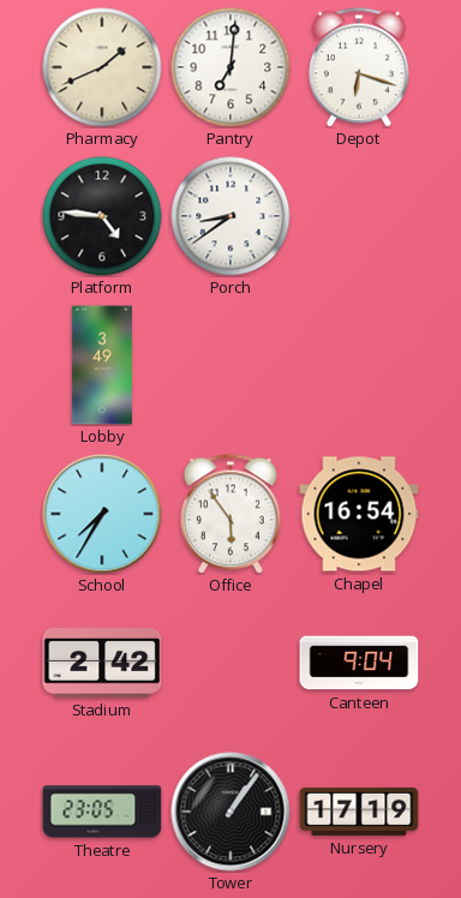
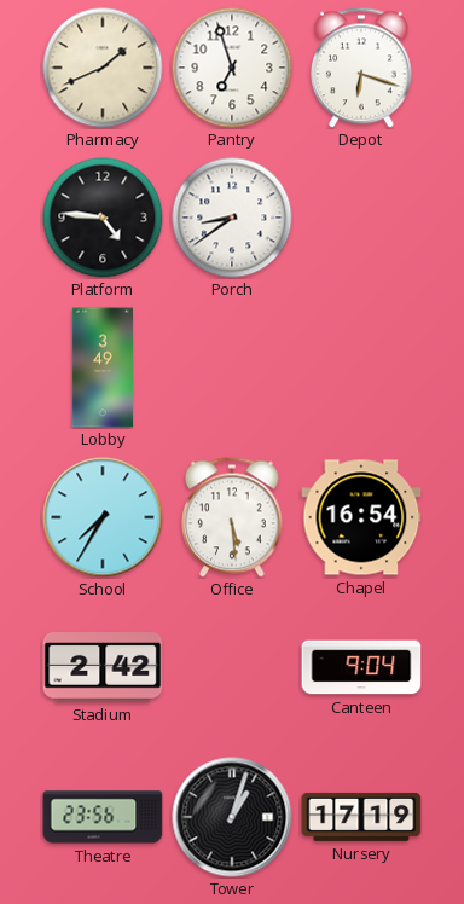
Pantry: 7:01 -> 6:57
Office: 5:54 -> 5:29
Theatre: 23:05 -> 23:56
Tower: 1:06 -> 1:03
